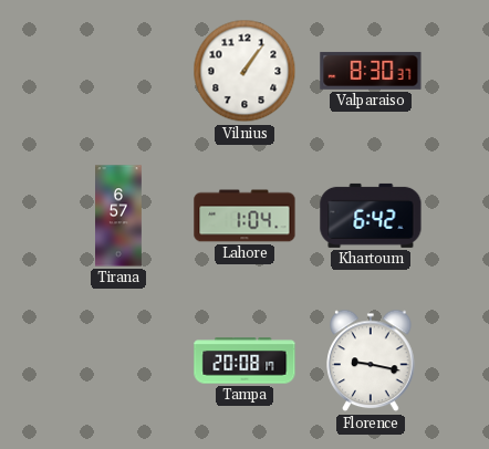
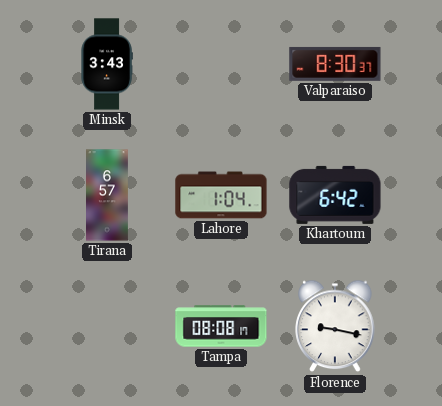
Minsk: none -> 3:43
Vilnius: 1:06 -> none
Tampa: 20:08 -> 08:08
